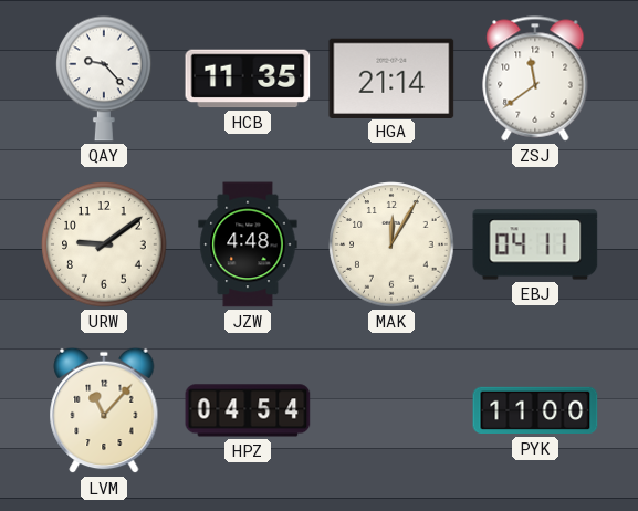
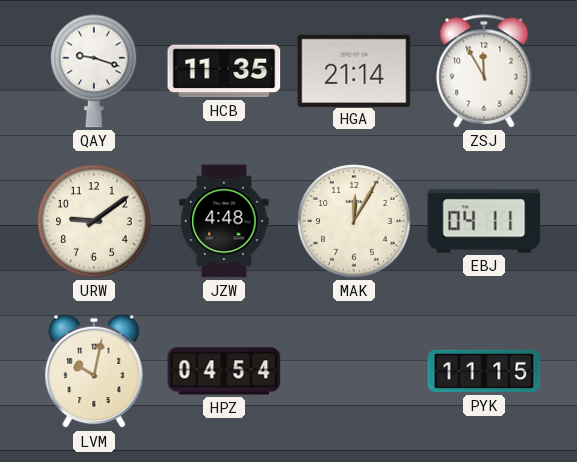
QAY: 9:23 -> 9:18
ZSJ: 11:39 -> 11:55
LVM: 11:07 -> 10:02
PYK: 11:00 -> 11:15
